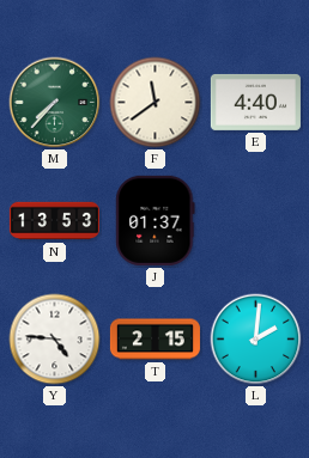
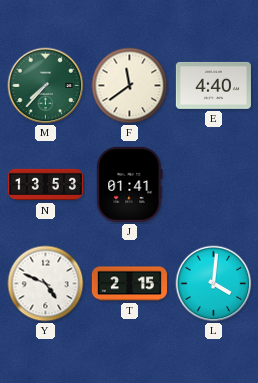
J: 01:37 -> 01:41
Y: 4:46 -> 4:49
L: 2:01 -> 4:01
